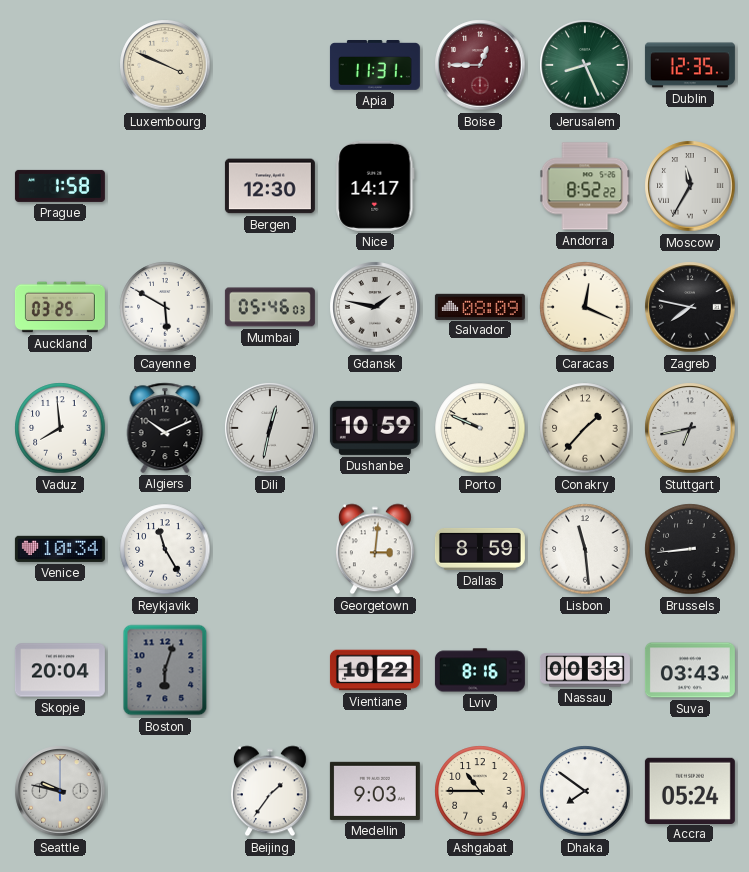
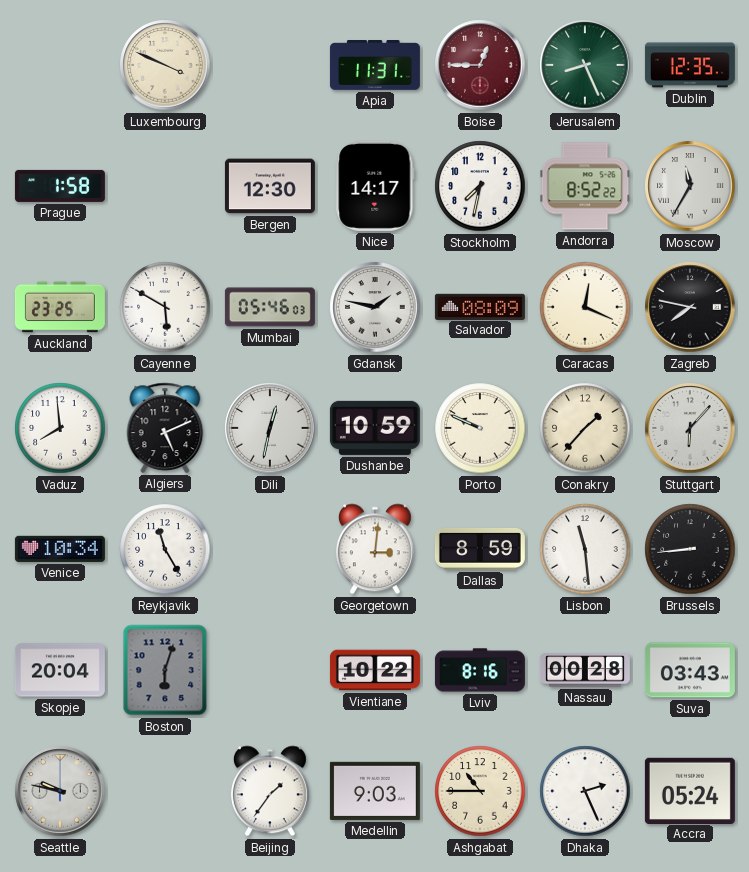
Stockholm: none -> 7:32
Auckland: 03:25 -> 23:25
Algiers: 10:11 -> 5:11
Stuttgart: 6:43 -> 6:07
Nassau: 00:33 -> 00:28
Dhaka: 7:51 -> 2:26
